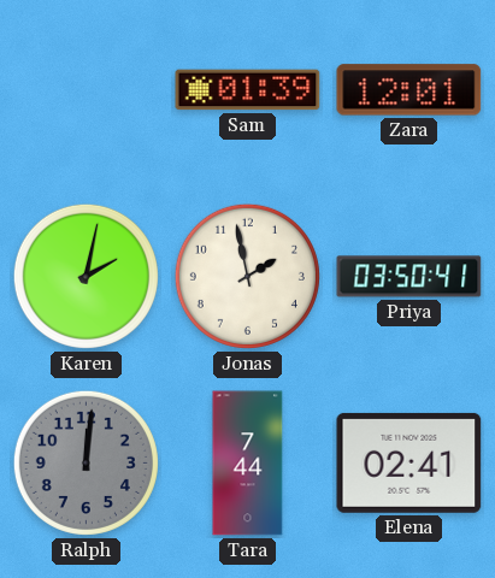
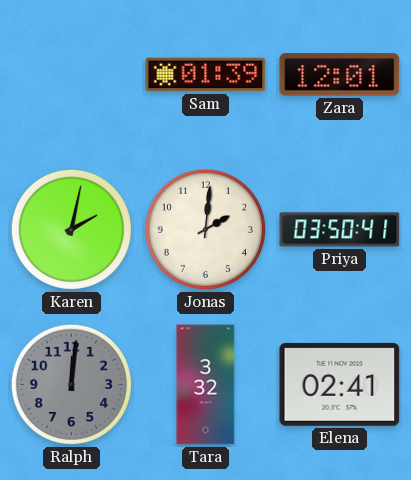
Jonas: 1:58 -> 2:01
Tara: 7:44 -> 3:32
